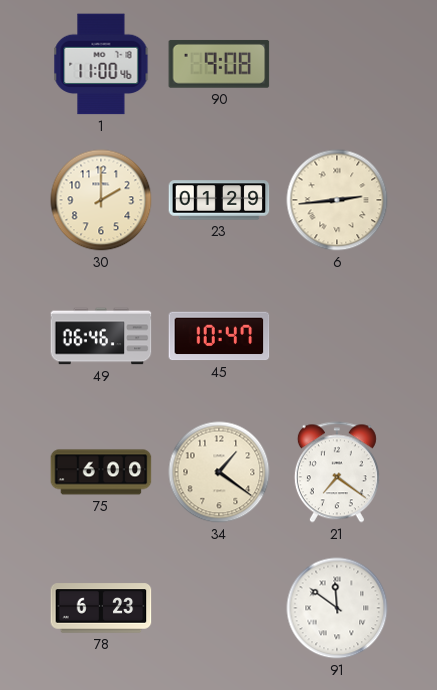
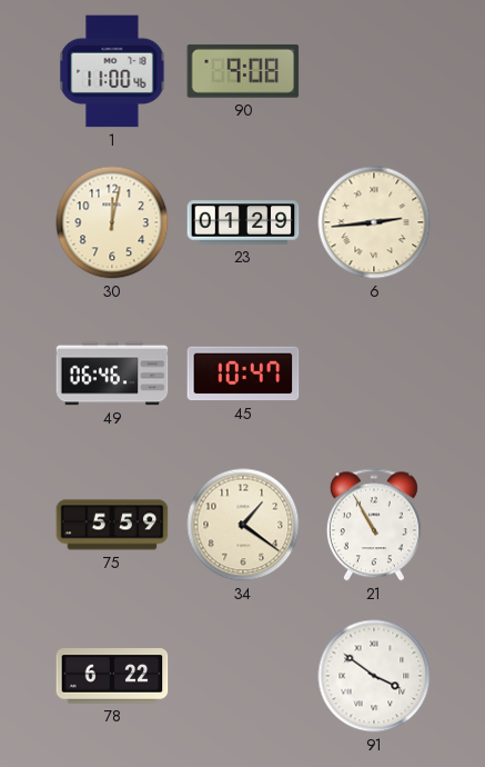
30: 2:00 -> 12:02
75: 6:00 -> 5:59
21: 7:21 -> 10:55
78: 6:23 -> 6:22
91: 11:51 -> 3:51
